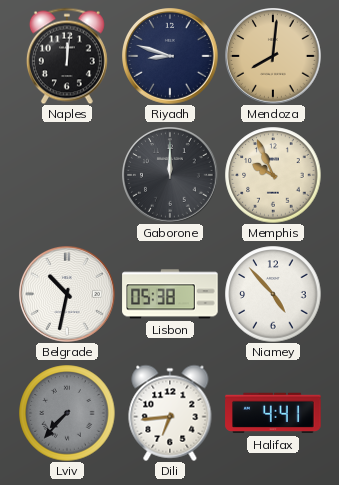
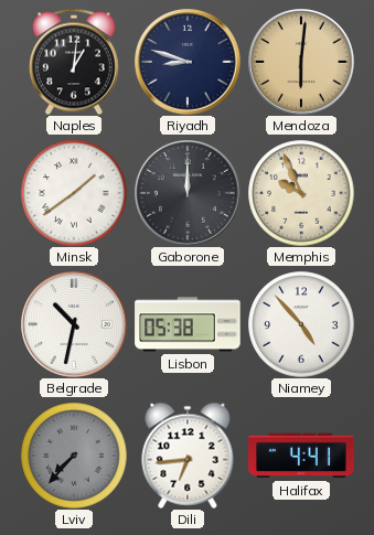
Naples: 12:01 -> 1:01
Mendoza: 8:01 -> 6:01
Minsk: none -> 1:39
